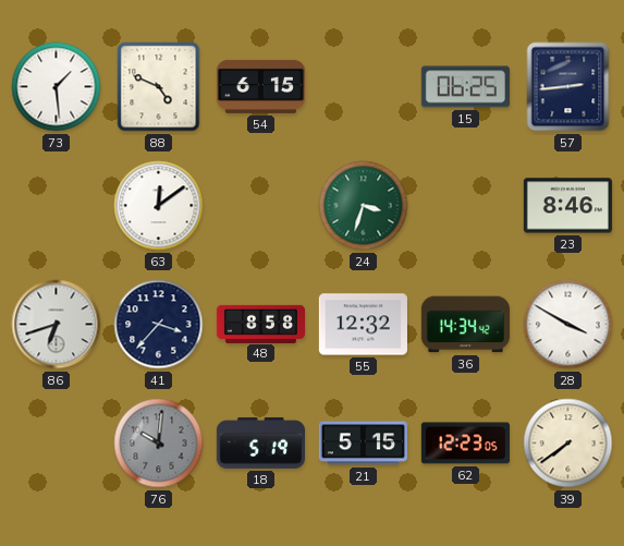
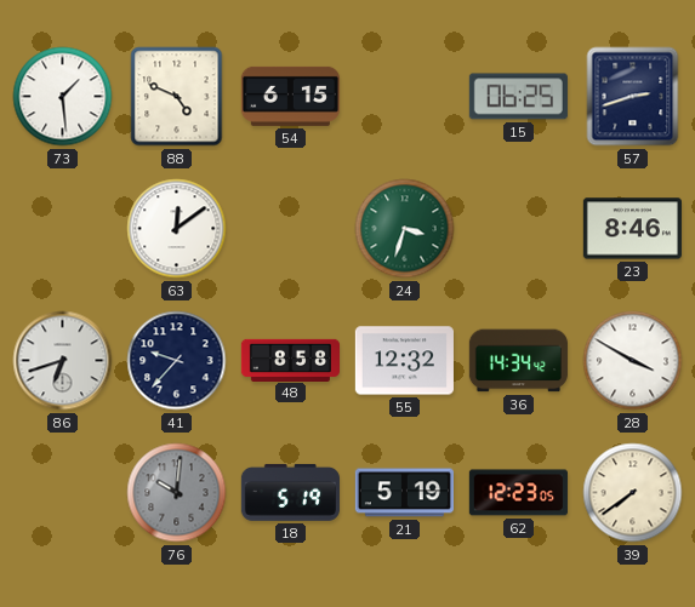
57: 2:44 -> 2:42
41: 3:37 -> 9:37
21: 5:15 -> 5:19
